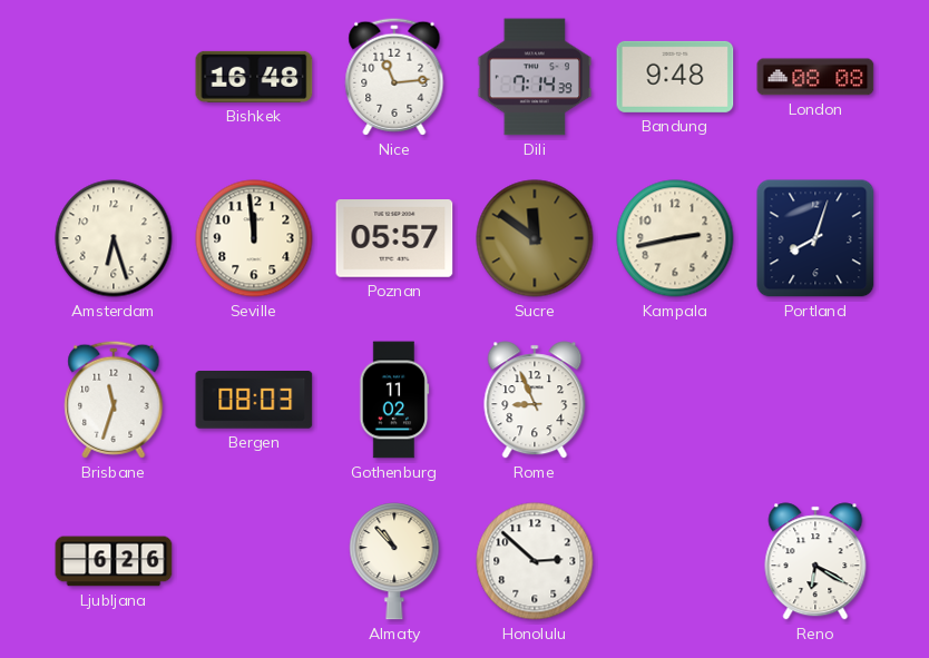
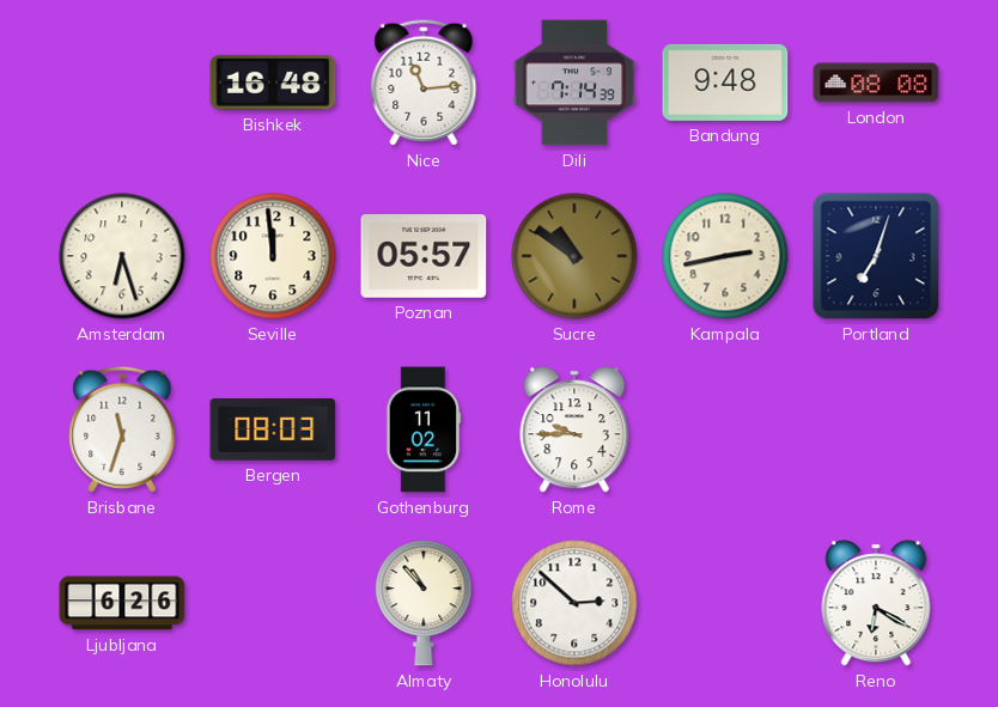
Sucre: 11:51 -> 10:51
Portland: 8:03 -> 7:03
Rome: 8:56 -> 9:45
